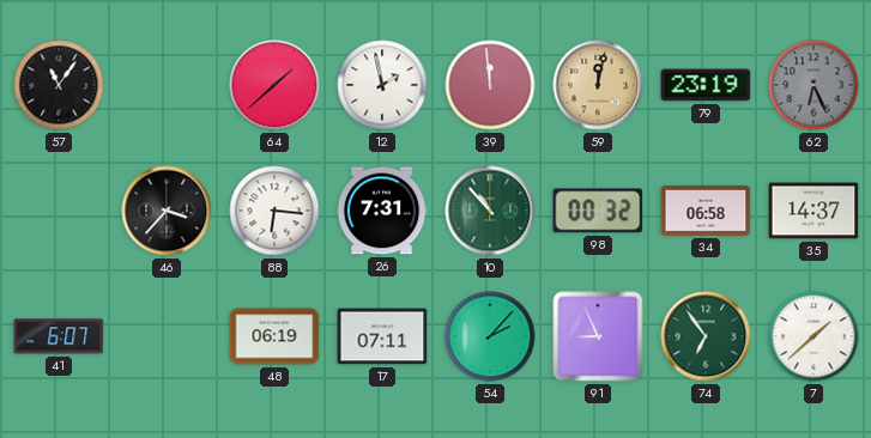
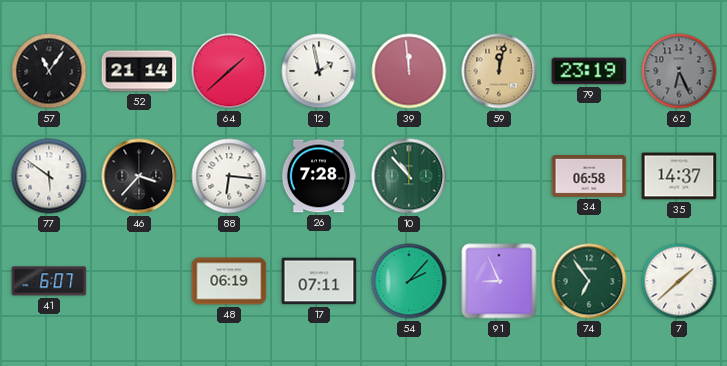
52: none -> 21:14
77: none -> 5:51
26: 7:31 -> 7:28
98: 00:32 -> none
